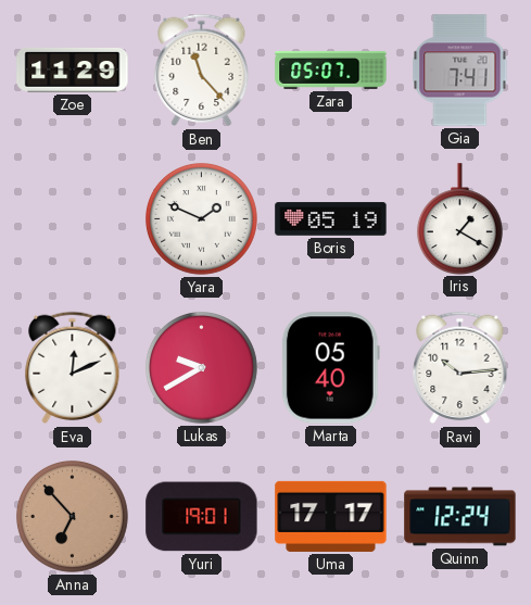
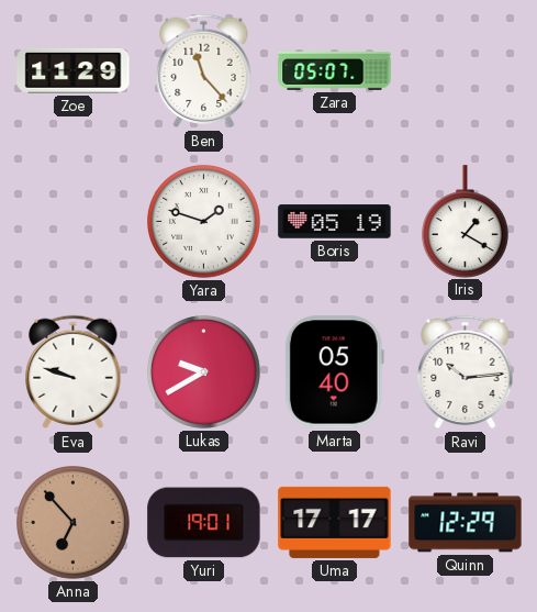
Gia: 7:41 -> none
Yara: 1:49 -> 1:48
Eva: 12:11 -> 9:48
Quinn: 12:24 -> 12:29
